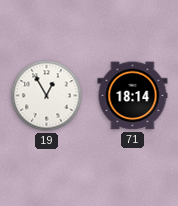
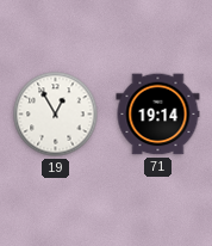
71: 18:14 -> 19:14
